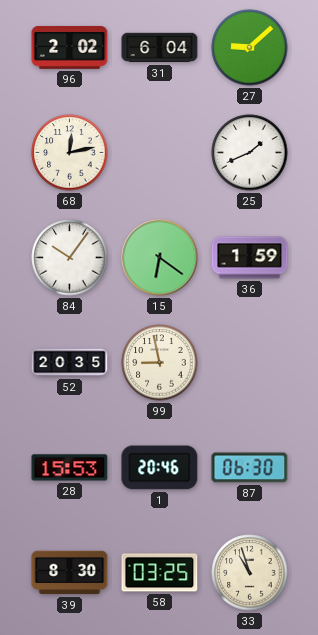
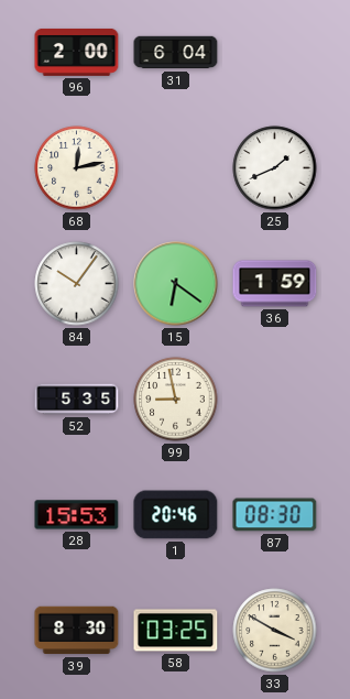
96: 2:02 -> 2:00
27: 9:08 -> none
52: 20:35 -> 5:35
87: 06:30 -> 08:30
33: 10:57 -> 3:50
